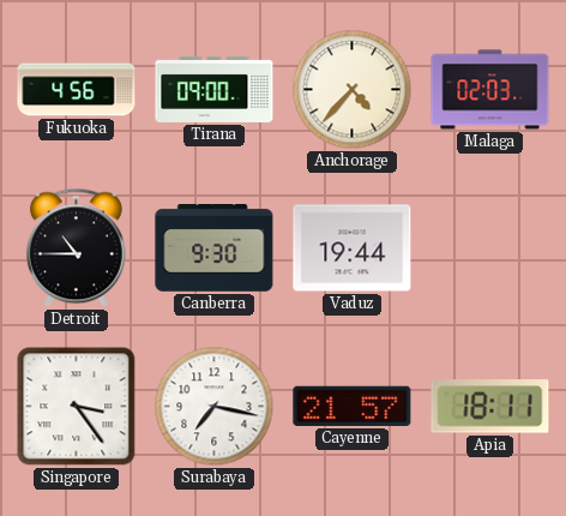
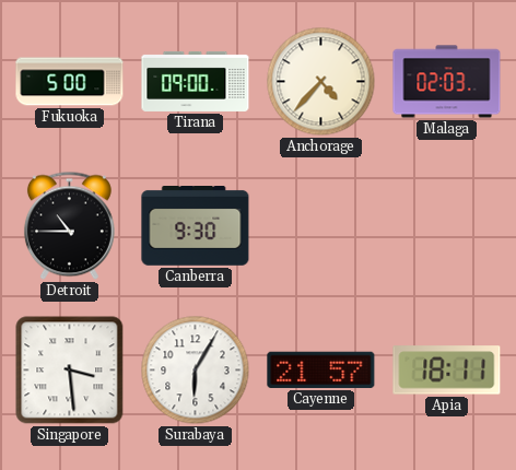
Fukuoka: 4:56 -> 5:00
Vaduz: 19:44 -> none
Singapore: 3:24 -> 3:29
Surabaya: 7:17 -> 6:05
